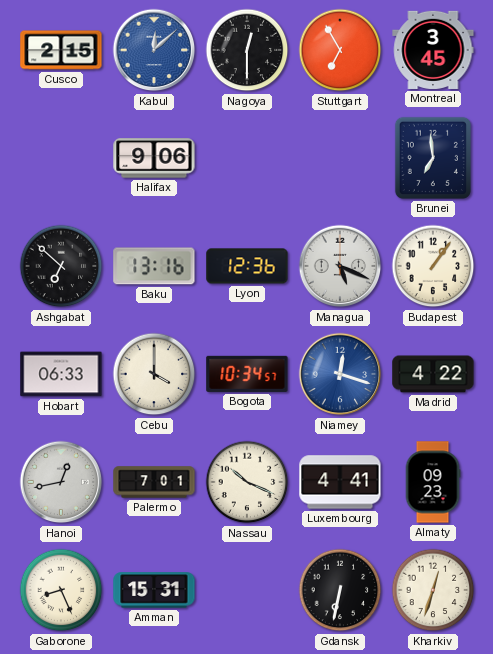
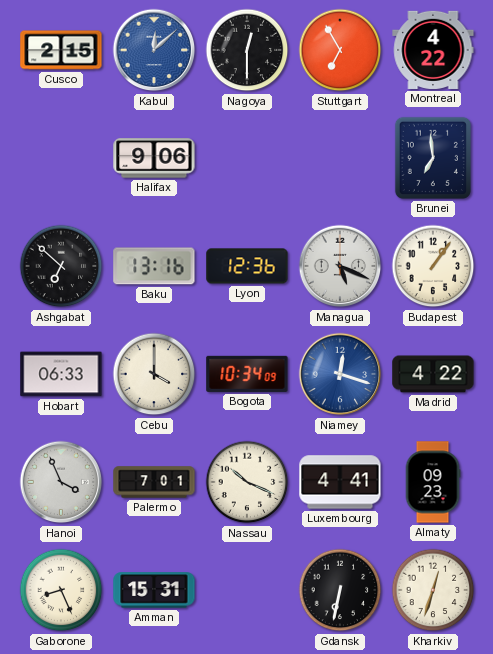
Montreal: 3:45 -> 4:22
Bogota: 10:34:57 -> 10:34:09
Hanoi: 12:43 -> 3:56
